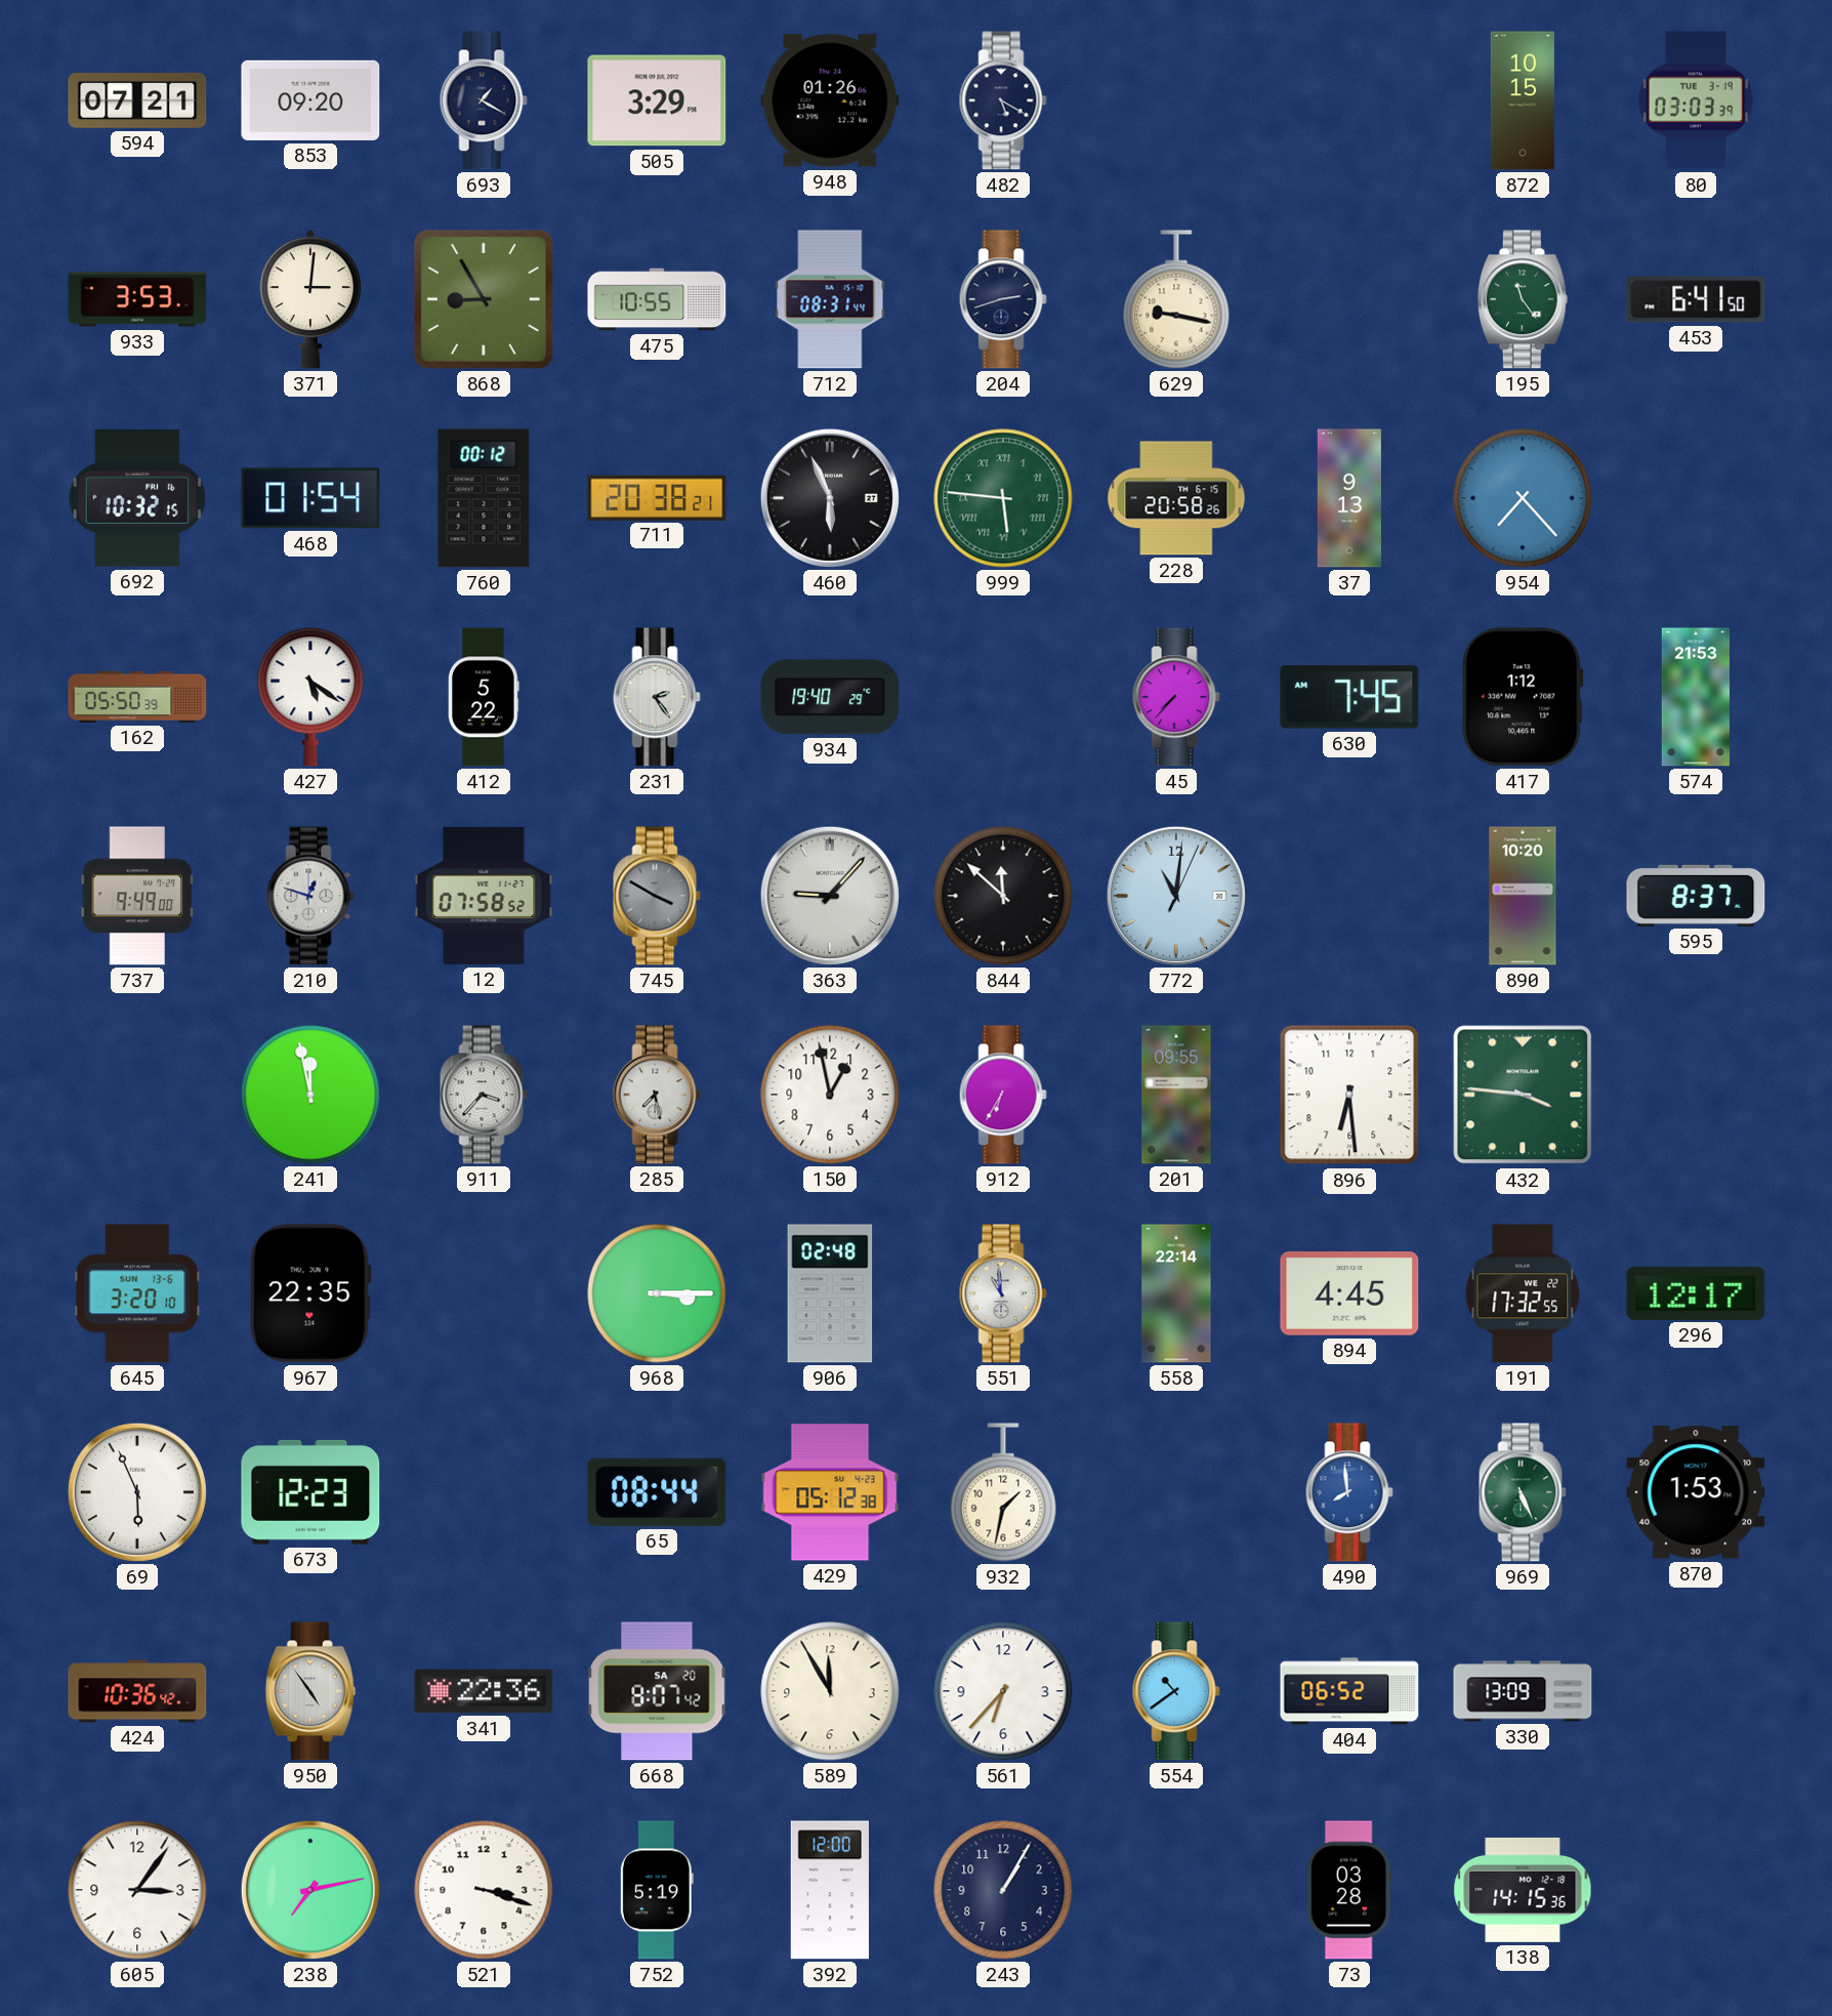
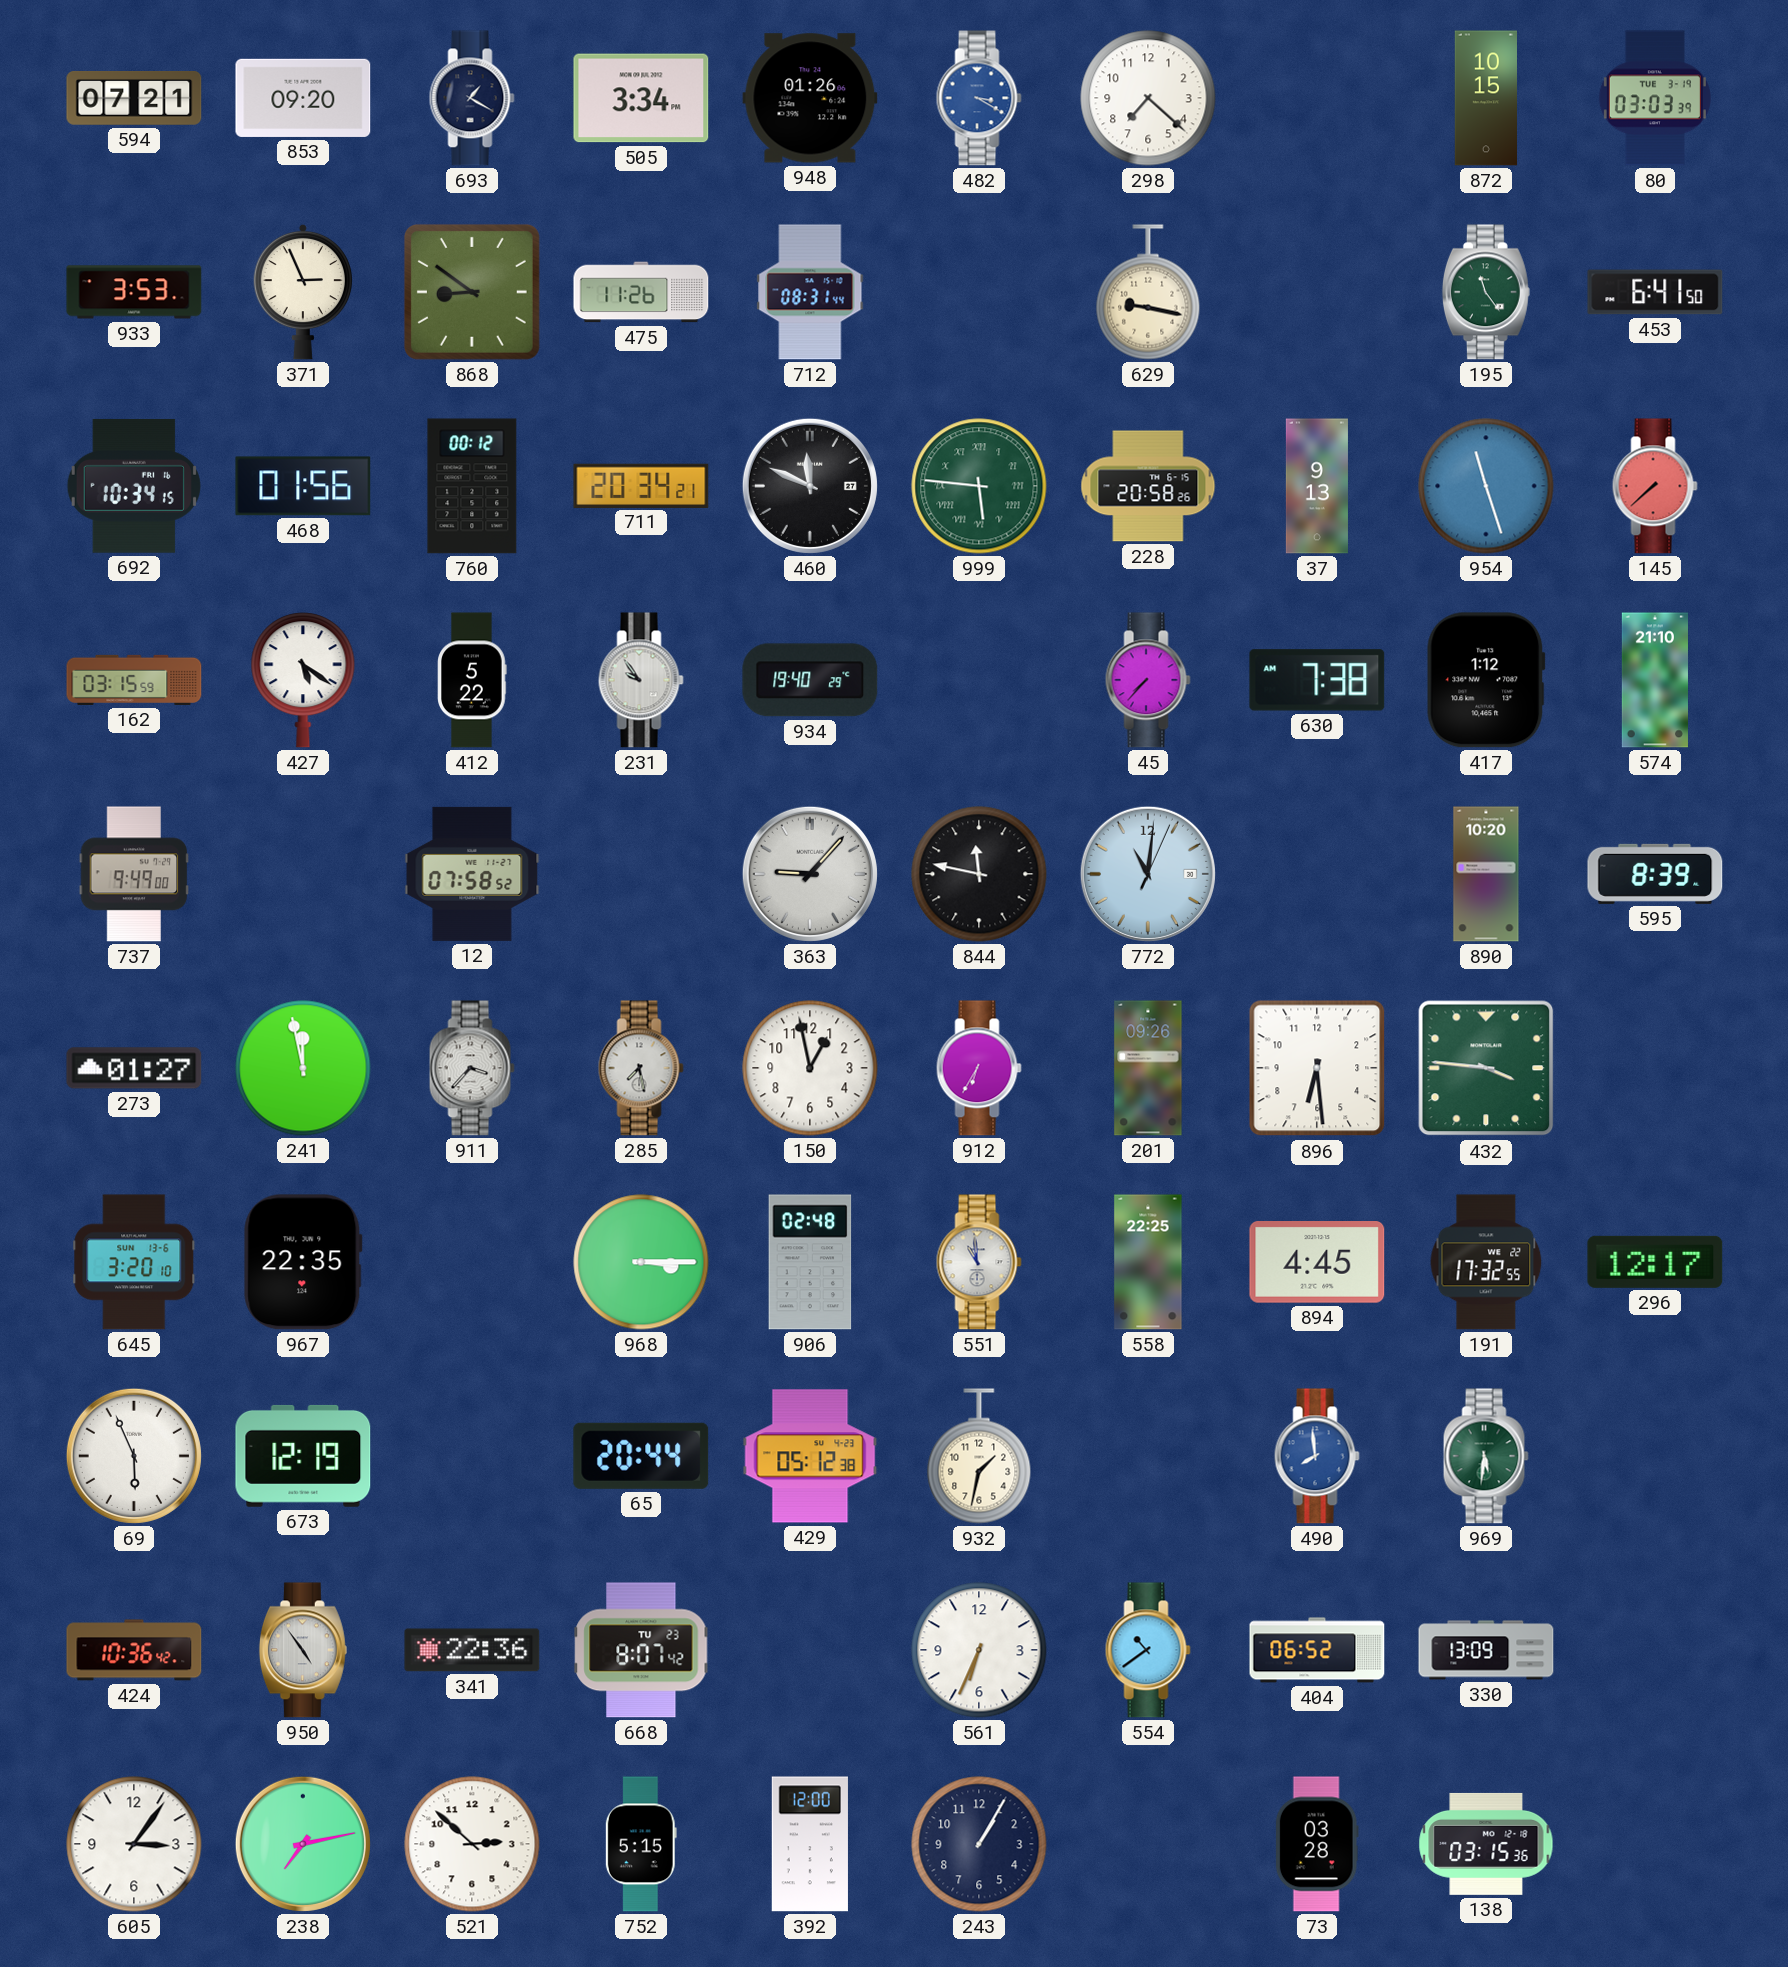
505: 3:29 -> 3:34
482: 5:20 -> 3:20
482 dial: navy -> blue
298: none -> 7:22
371: 3:01 -> 2:56
868: 8:55 -> 8:51
475: 10:55 -> 11:26
204: 2:42 -> none
692: 10:32 -> 10:34
468: 01:54 -> 01:56
711: 20:38 -> 20:34
460: 5:56 -> 11:49
954: 7:23 -> 11:27
145: none -> 7:38
162: 05:50 -> 03:15
231: 2:24 -> 9:54
630: 7:45 -> 7:38
574: 21:53 -> 21:10
210: 12:48 -> none
745: 3:50 -> none
844: 11:52 -> 11:47
595: 8:37 -> 8:39
273: none -> 01:27
201: 09:55 -> 09:26
558: 22:14 -> 22:25
673: 12:23 -> 12:19
65: 08:44 -> 20:44
969: 5:26 -> 5:31
870: 1:53 -> none
668 date: SA 20 -> TU 23
589: 11:55 -> none
561: 6:37 -> 6:34
521: 3:18 -> 2:52
752: 5:19 -> 5:15
138: 14:15 -> 03:15
